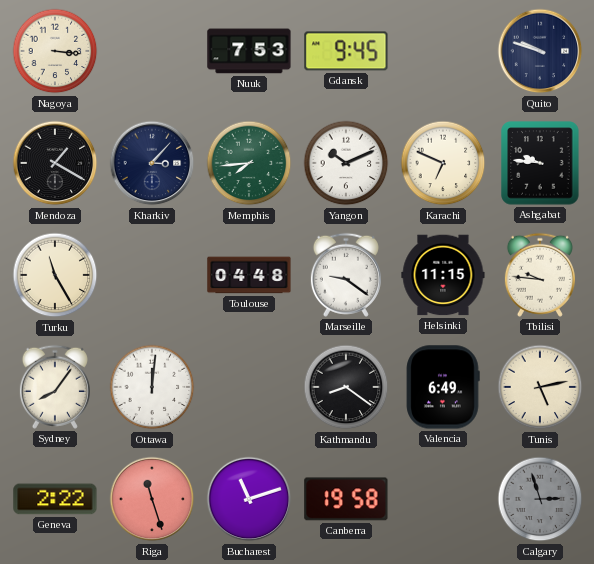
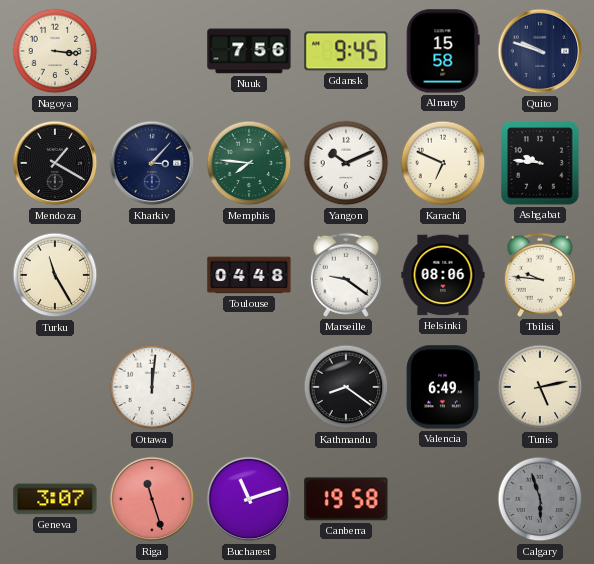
Nuuk: 7:53 -> 7:56
Almaty: none -> 15:58
Memphis: 7:44 -> 7:46
Helsinki: 11:15 -> 08:06
Sydney: 8:06 -> none
Geneva: 2:22 -> 3:07
Calgary: 2:57 -> 5:57
